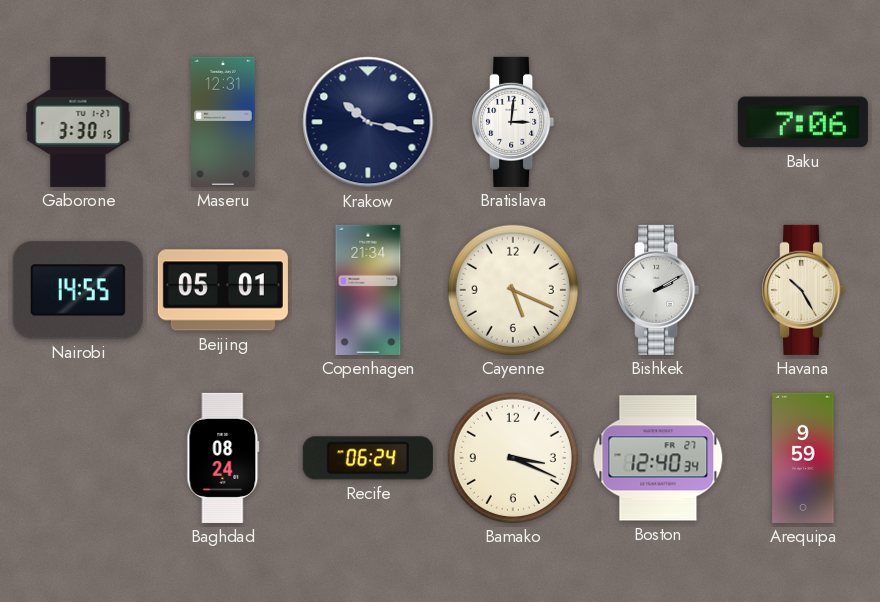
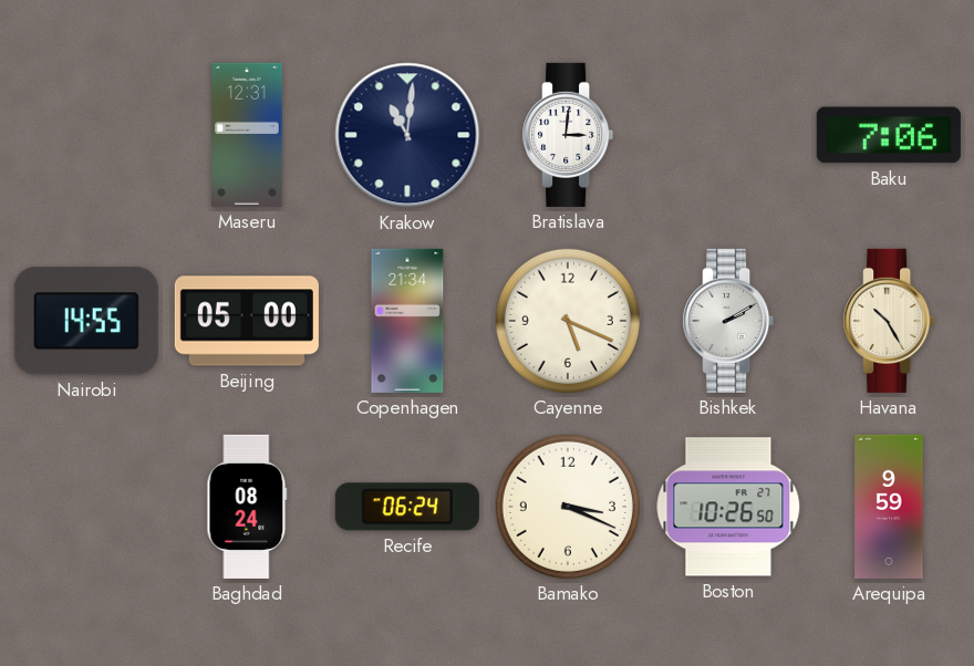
Gaborone: 3:30 -> none
Krakow: 10:17 -> 11:01
Beijing: 05:01 -> 05:00
Boston: 12:40 -> 10:26
